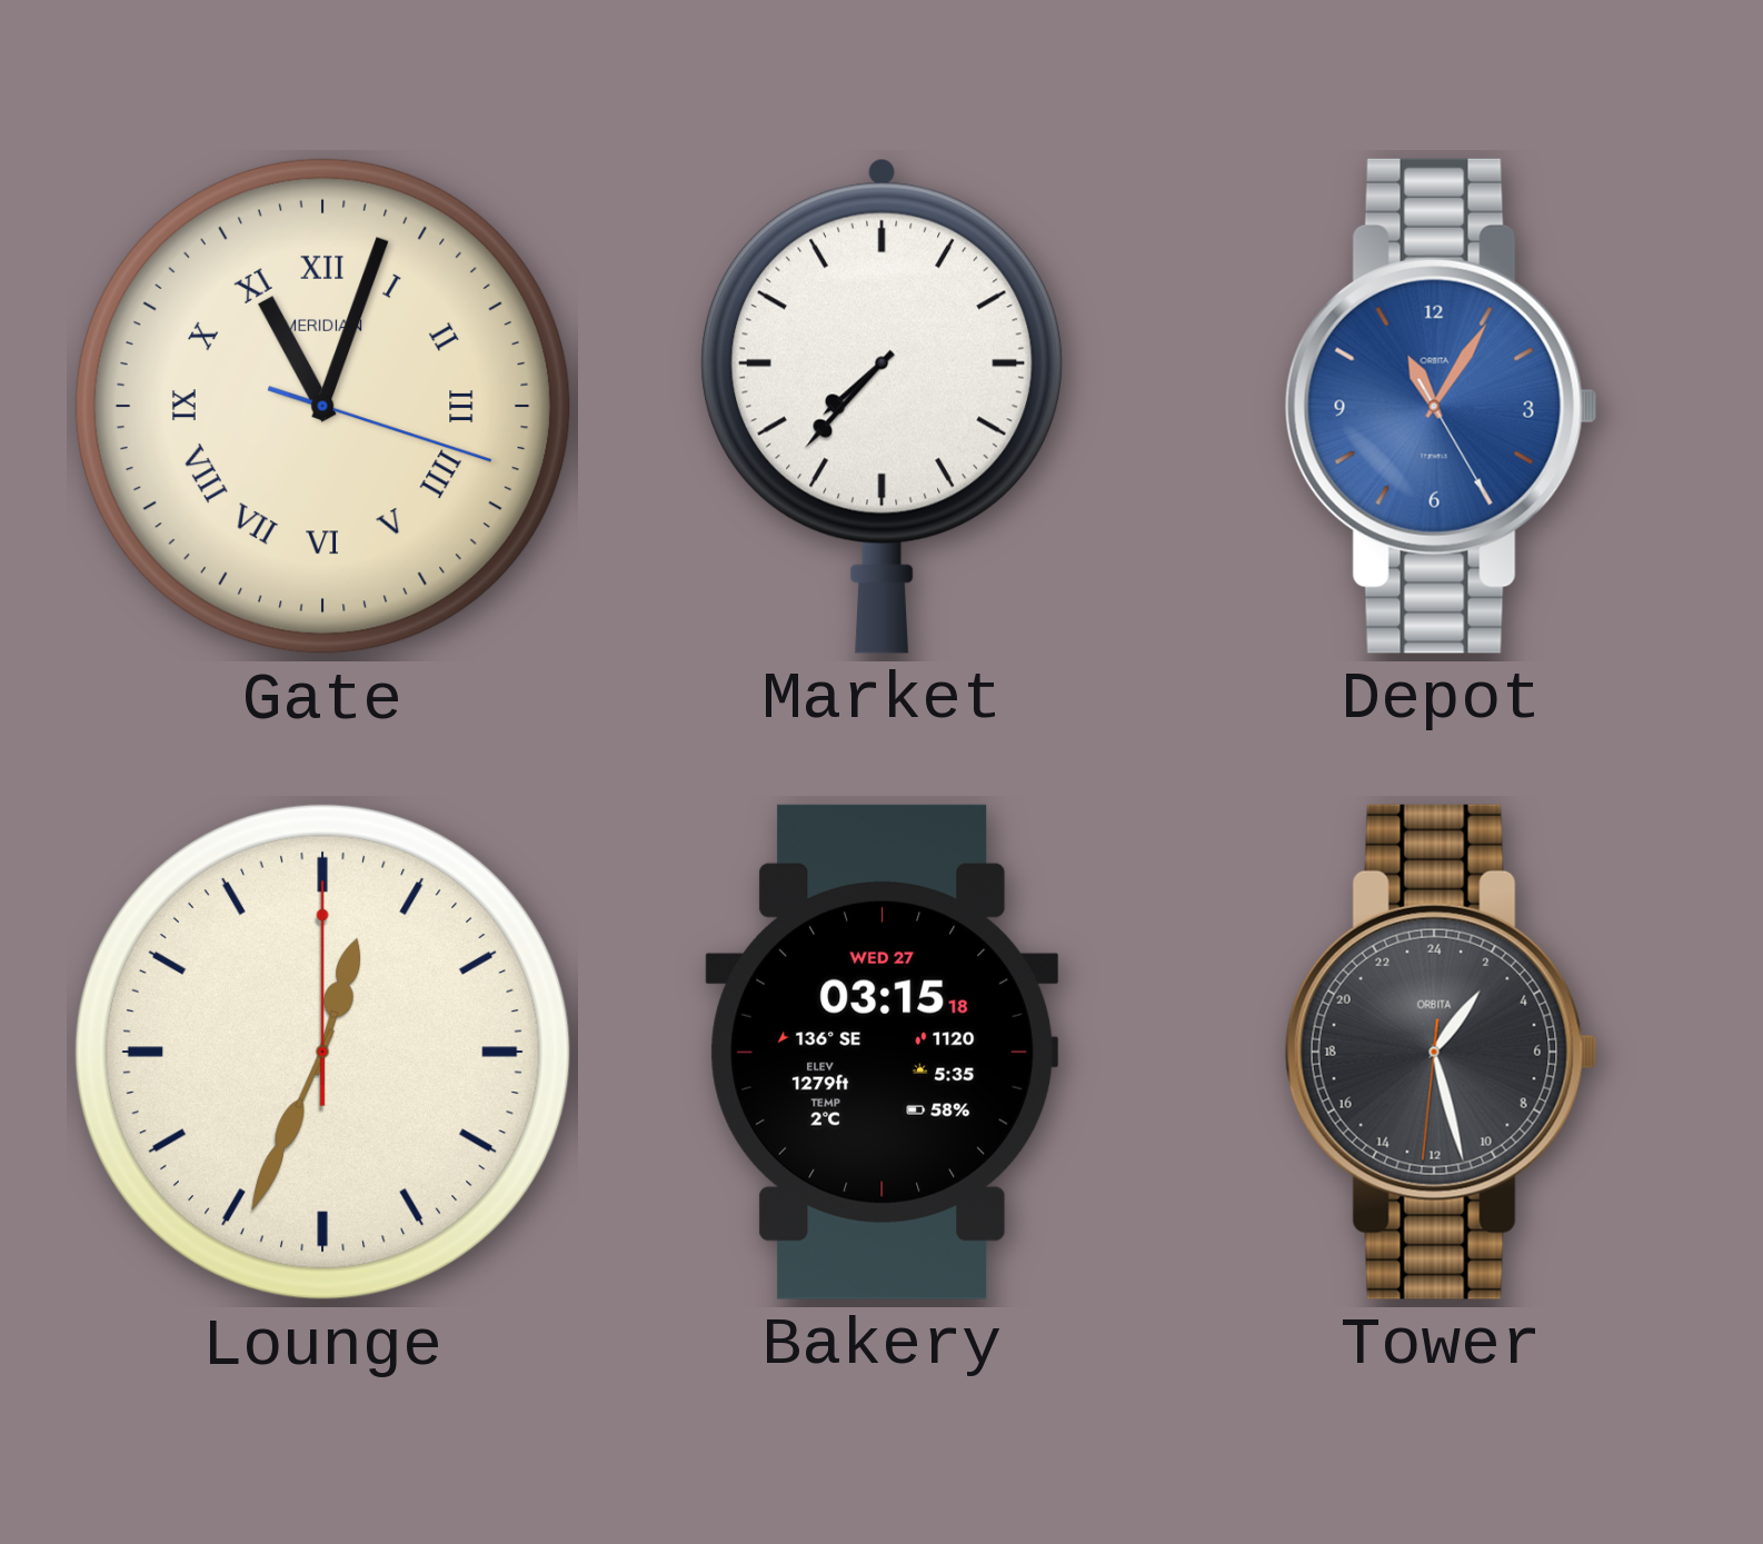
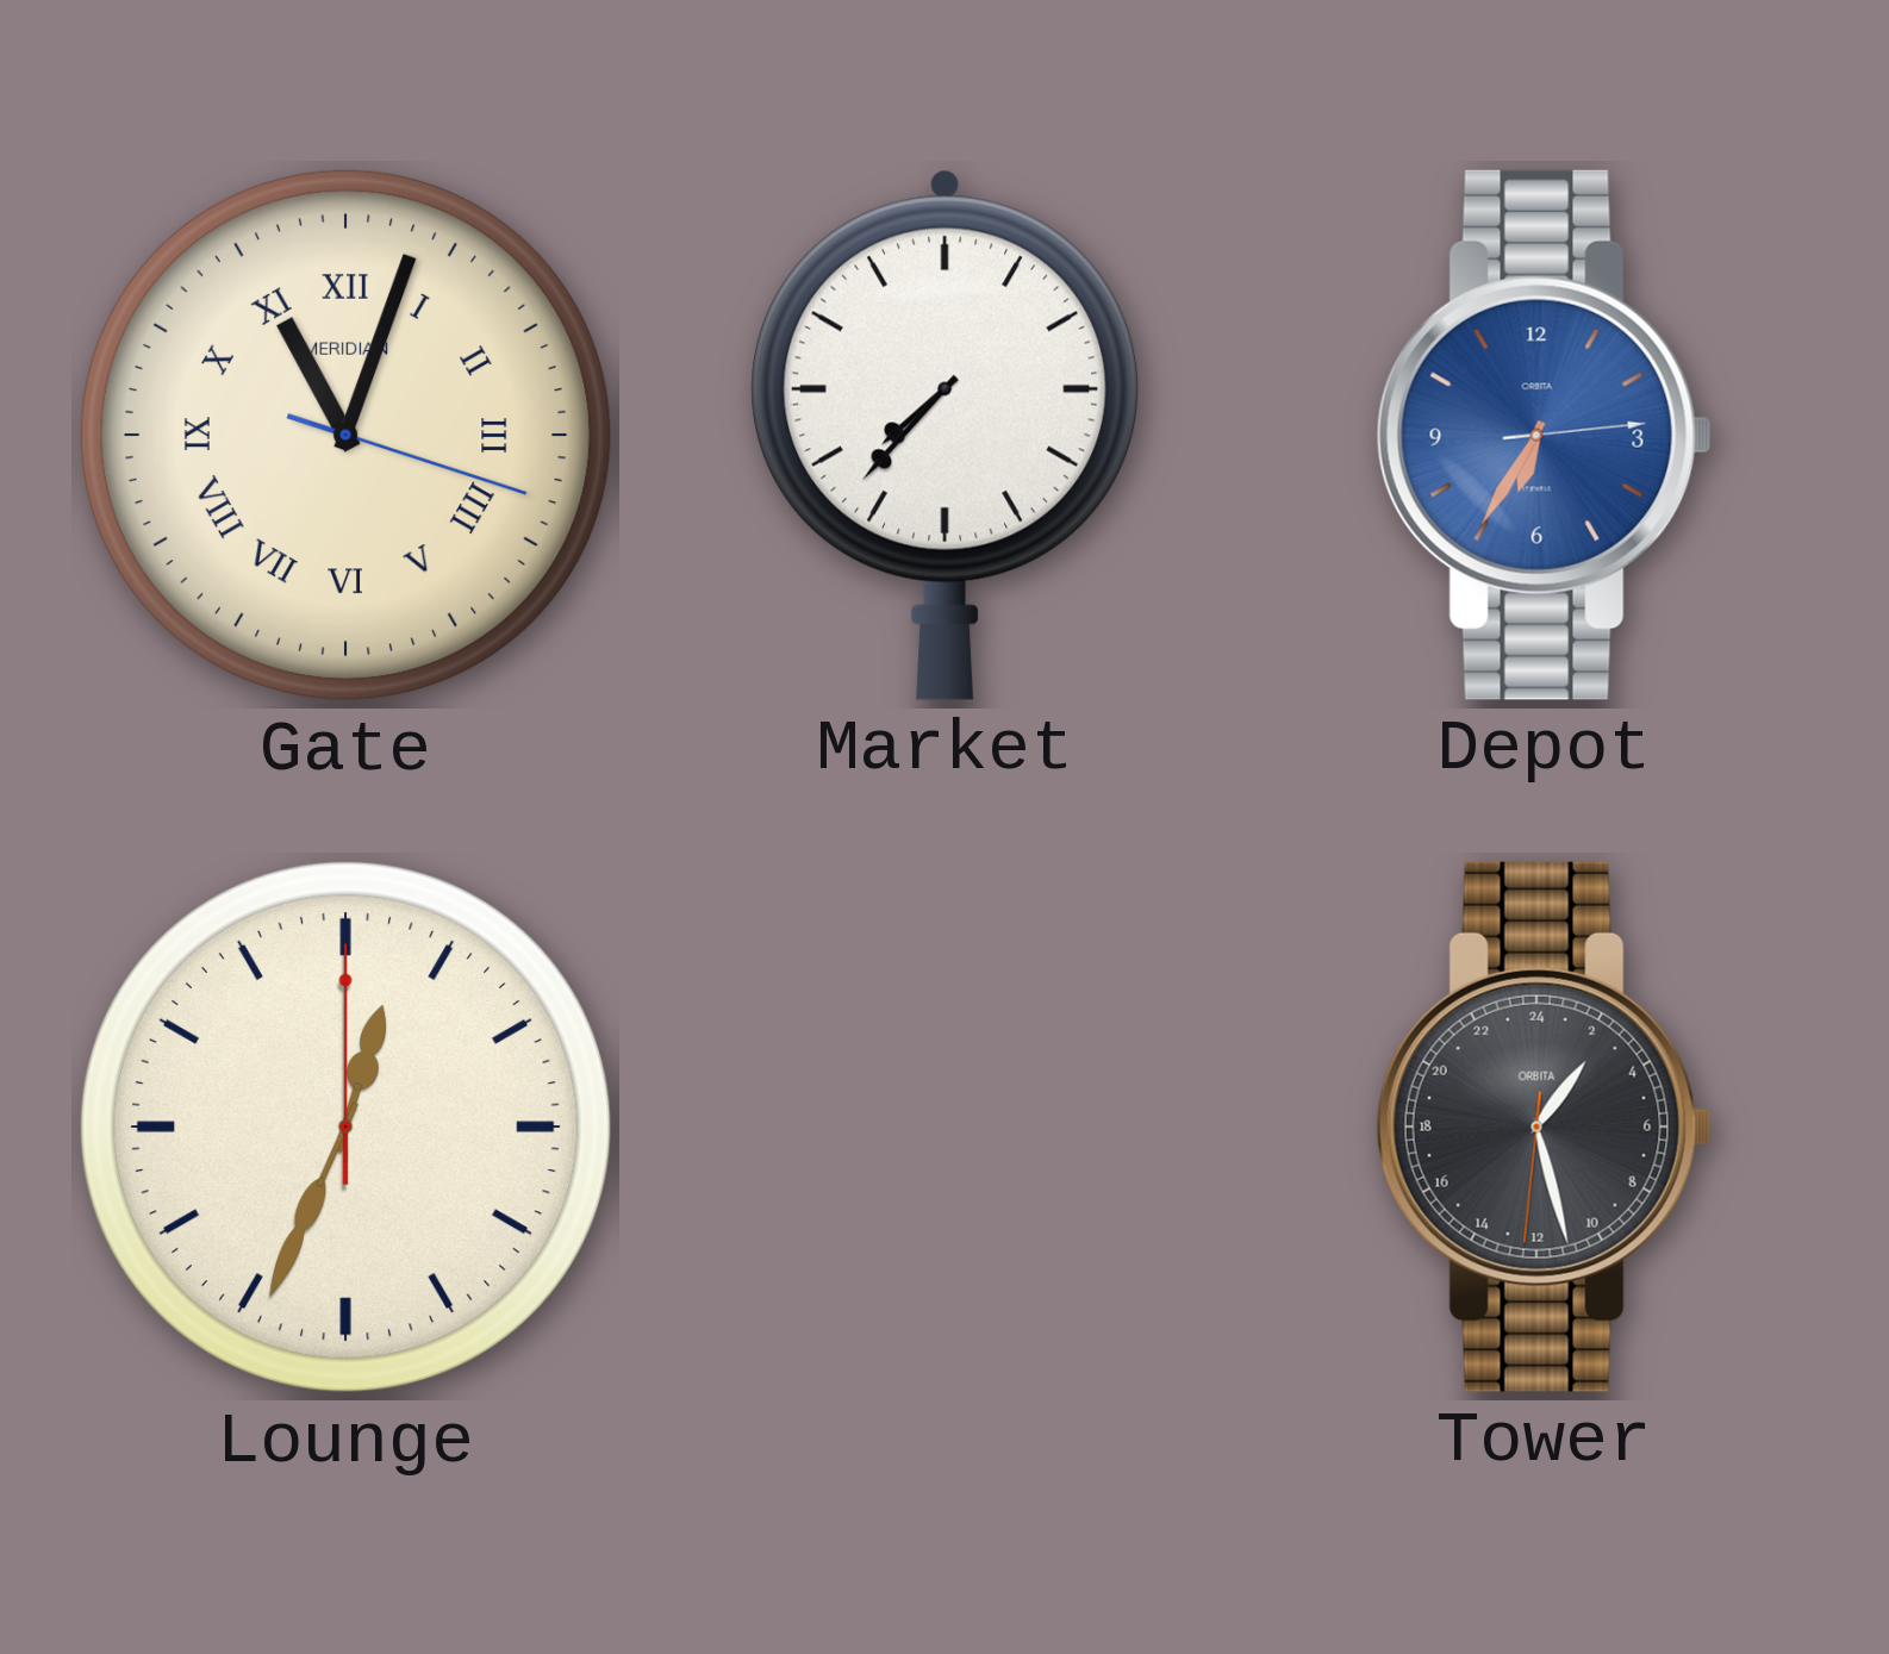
Depot: 11:05 -> 6:35
Bakery: 03:15 -> none
